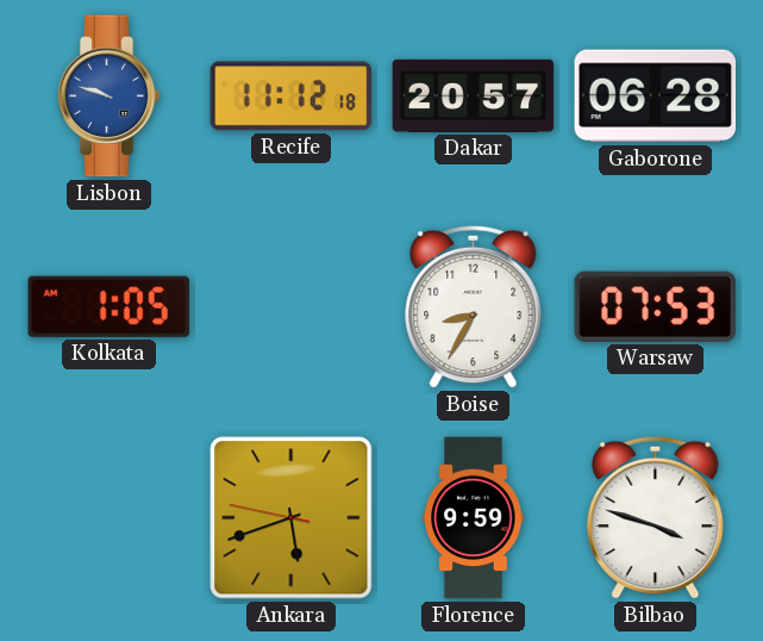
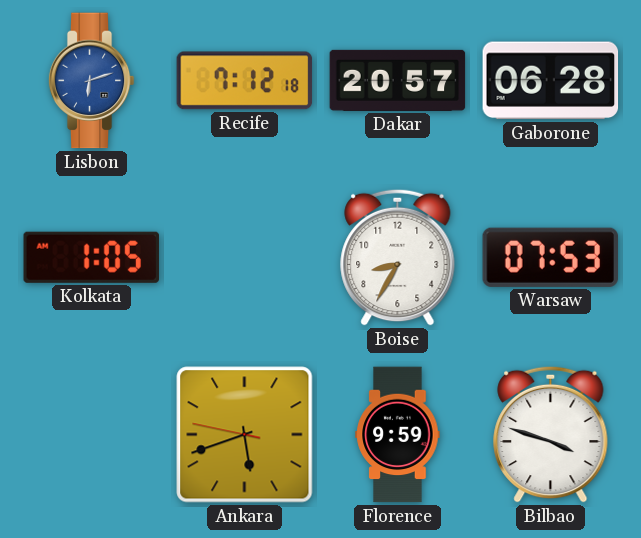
Lisbon: 9:48 -> 6:12
Recife: 11:12 -> 7:12
